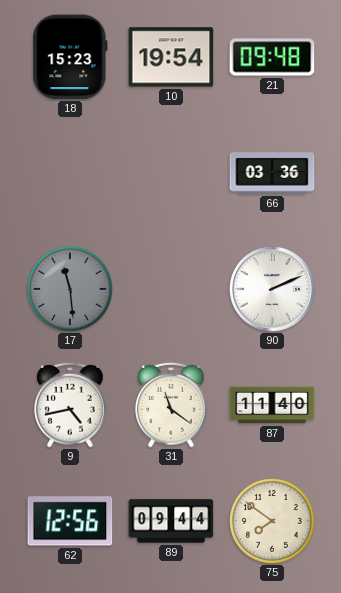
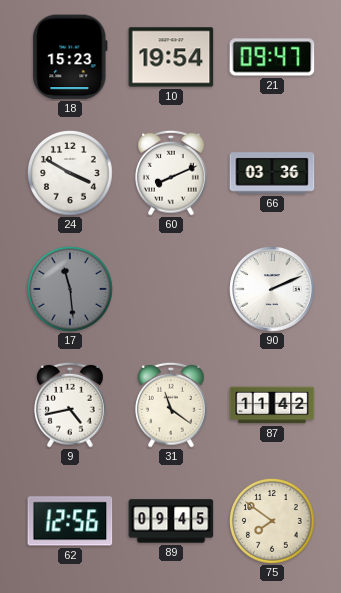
21: 09:48 -> 09:47
24: none -> 3:50
60: none -> 8:11
87: 11:40 -> 11:42
89: 09:44 -> 09:45
